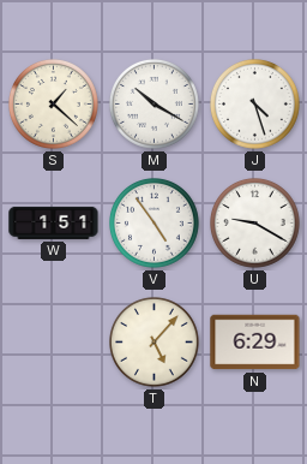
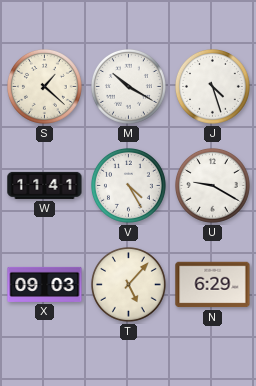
W: 1:51 -> 11:41
V: 4:54 -> 4:25
X: none -> 09:03
